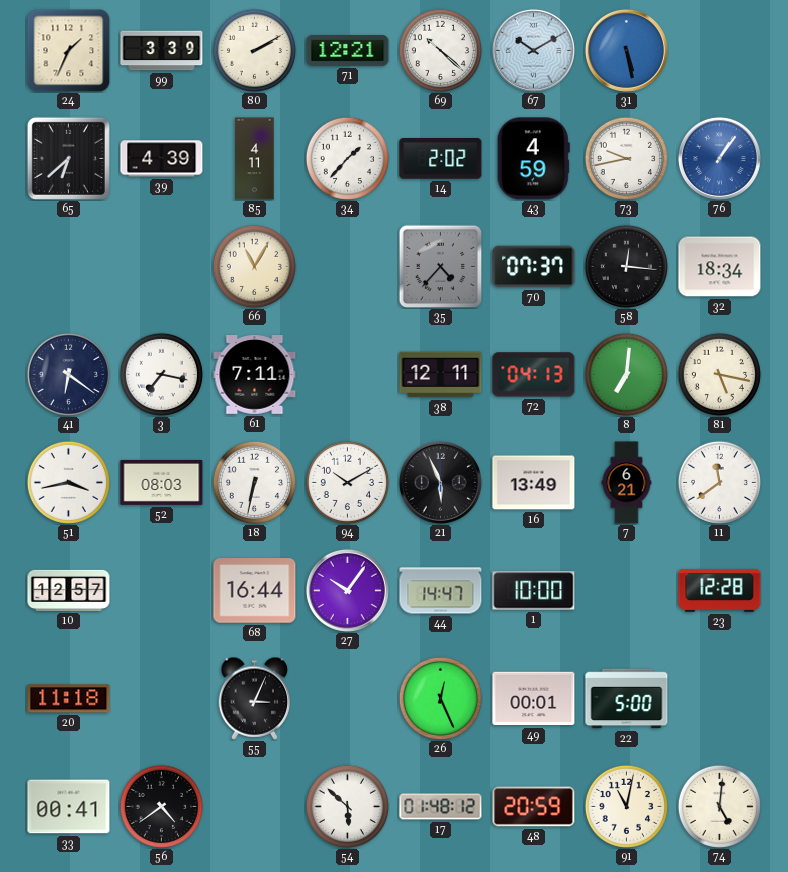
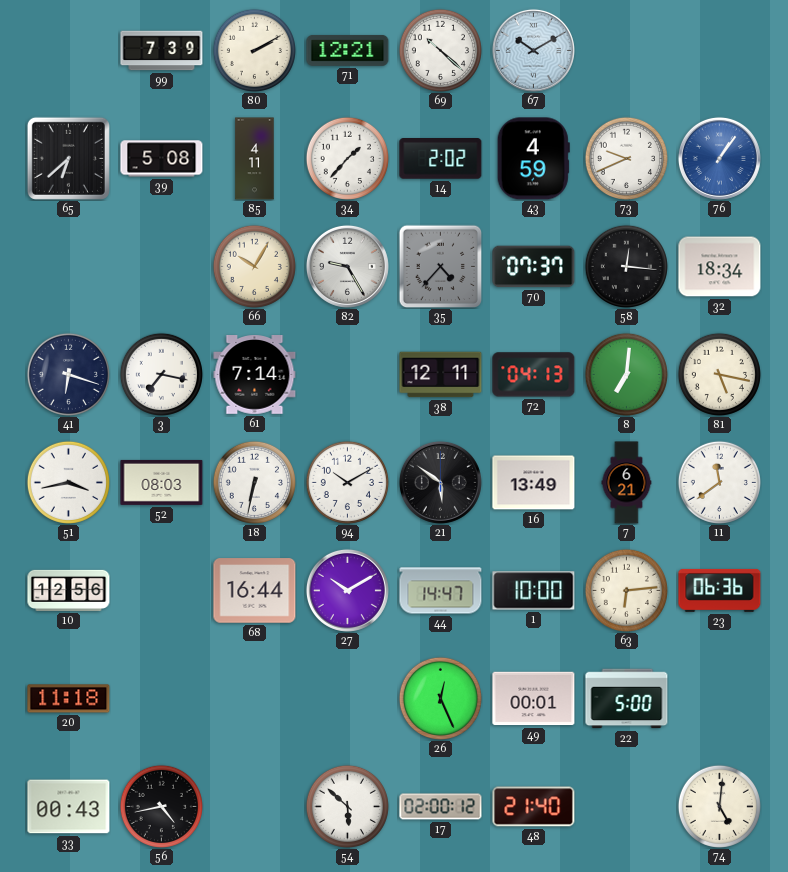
24: 1:34 -> none
99: 3:39 -> 7:39
31: 5:28 -> none
39: 4:39 -> 5:08
73: 9:43 -> 9:41
66: 11:05 -> 10:05
82: none -> 9:25
41: 6:21 -> 6:18
61: 7:11 -> 7:14
21: 5:56 -> 5:51
10: 12:57 -> 12:56
27: 10:06 -> 10:10
63: none -> 6:14
23: 12:28 -> 06:36
55: 3:04 -> none
33: 00:41 -> 00:43
56: 4:39 -> 4:43
17: 01:48 -> 02:00
48: 20:59 -> 21:40
91: 11:02 -> none
